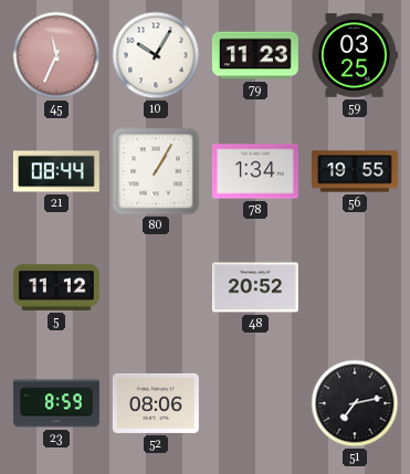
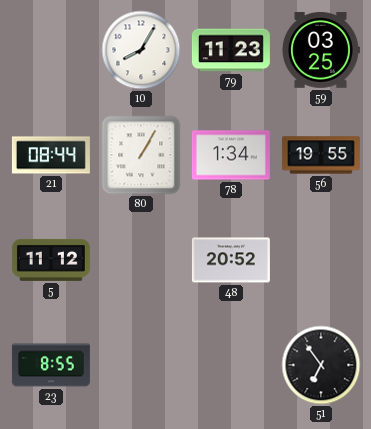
45: 11:34 -> none
10: 10:05 -> 8:05
23: 8:59 -> 8:55
52: 08:06 -> none
51: 7:13 -> 6:54
